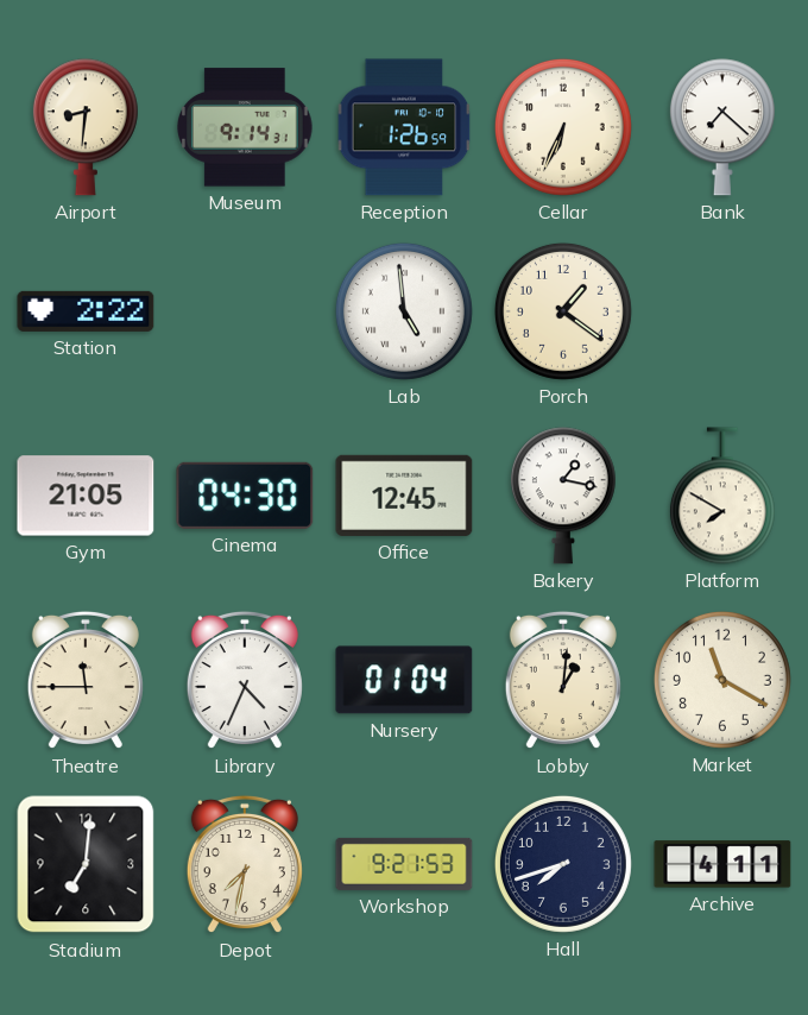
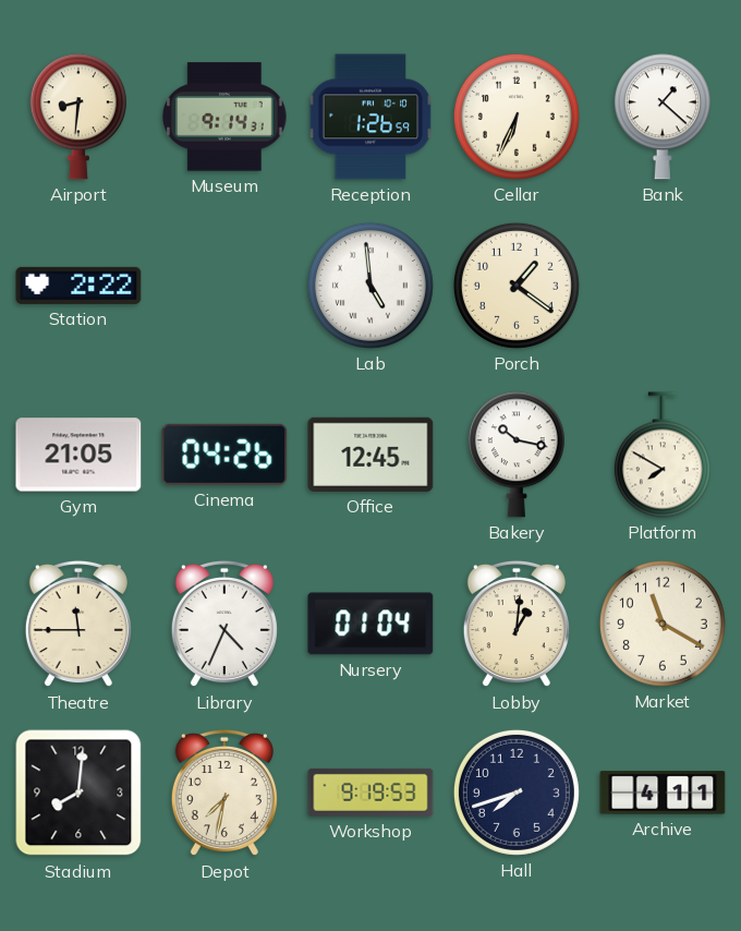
Bank: 7:22 -> 1:22
Cinema: 04:30 -> 04:26
Bakery: 1:17 -> 10:17
Stadium: 7:01 -> 8:01
Workshop: 9:21 -> 9:19
